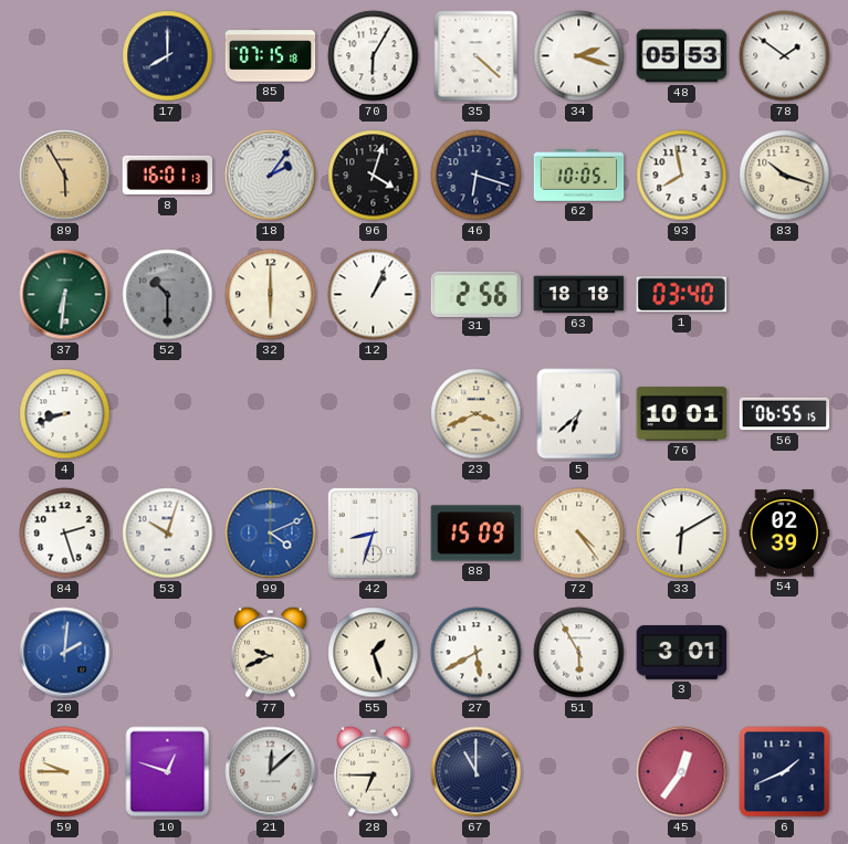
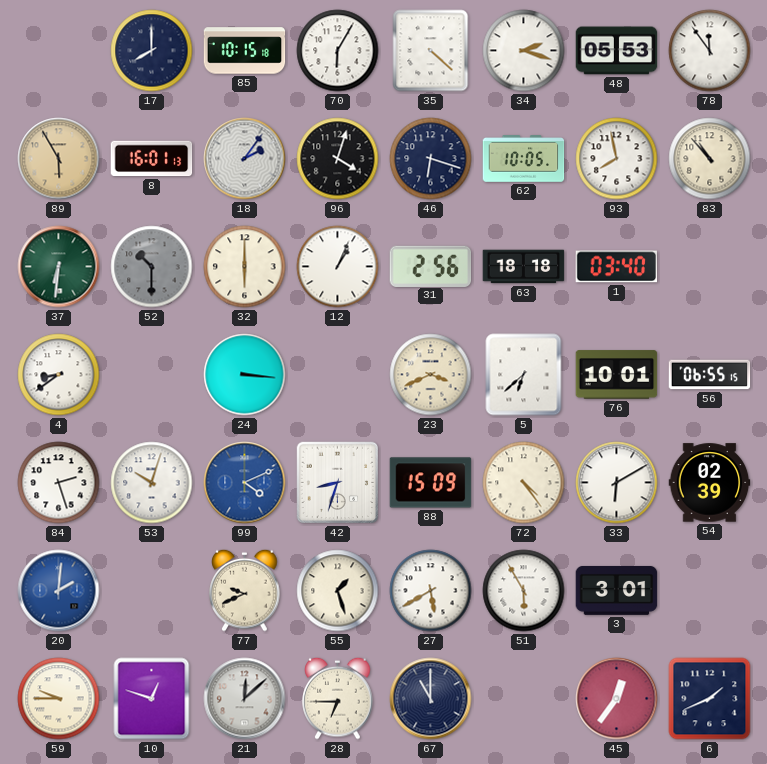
85: 07:15 -> 10:15
78: 1:51 -> 11:54
83: 10:18 -> 10:53
4: 8:42 -> 8:39
24: none -> 3:16
